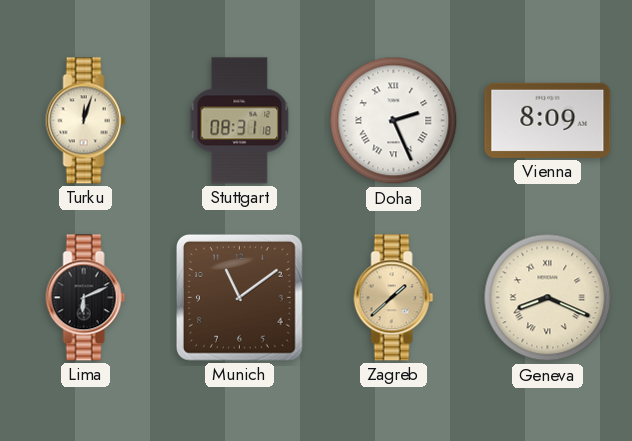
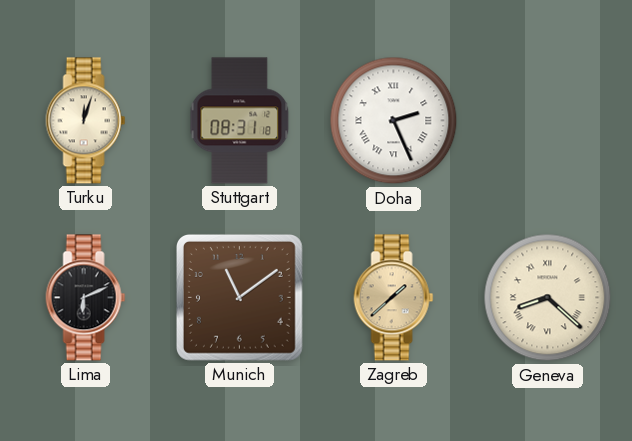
Vienna: 8:09 -> none
Geneva: 8:19 -> 8:22
